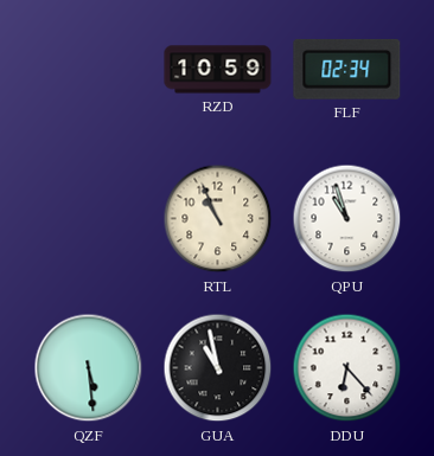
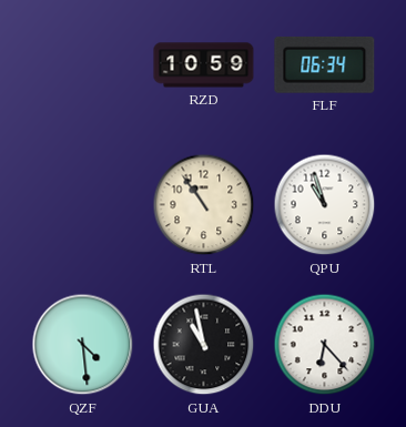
FLF: 02:34 -> 06:34
RTL: 10:56 -> 10:54
QZF: 5:29 -> 4:29
